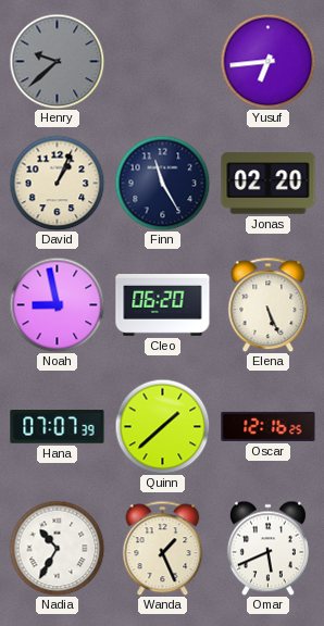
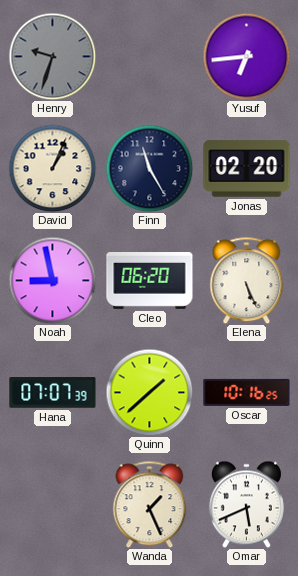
Henry: 9:38 -> 9:33
Oscar: 12:16 -> 10:16
Nadia: 10:35 -> none
